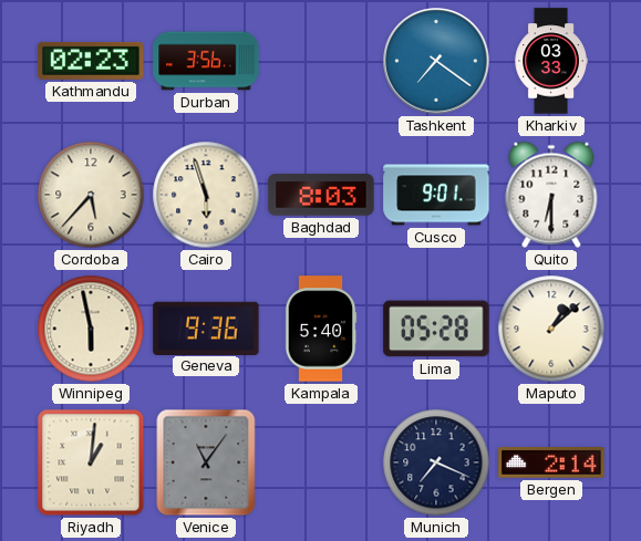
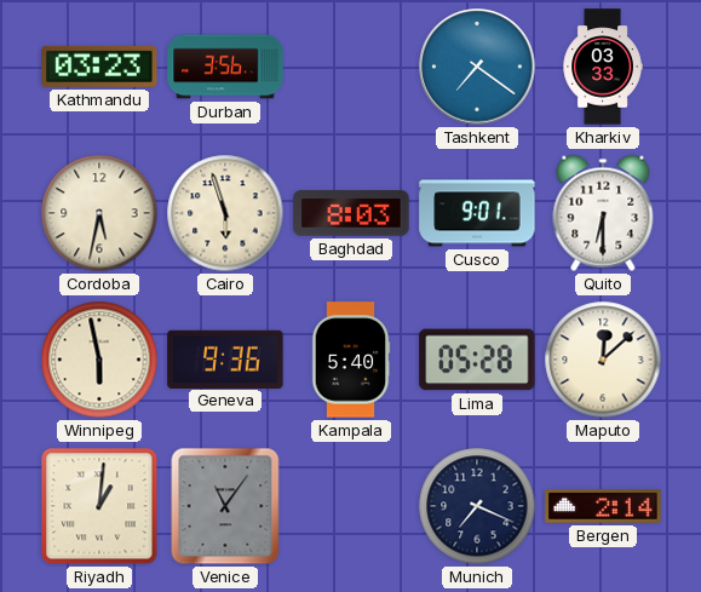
Kathmandu: 02:23 -> 03:23
Cordoba: 5:37 -> 5:32
Maputo: 1:08 -> 12:08
